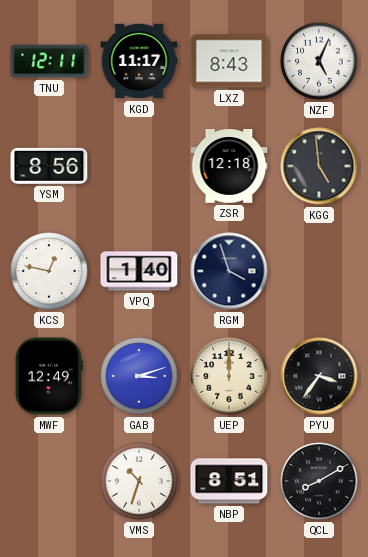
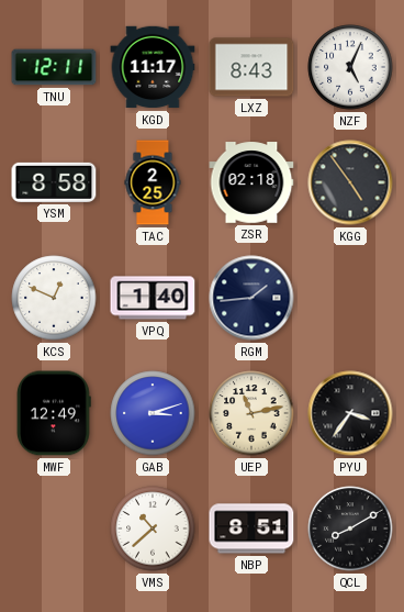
YSM: 8:56 -> 8:58
TAC: none -> 2:25
ZSR: 12:18 -> 02:18
KGG: 4:59 -> 4:54
KCS: 12:47 -> 12:49
RGM: 3:57 -> 1:44
UEP: 12:00 -> 11:13
VMS: 10:33 -> 10:38
